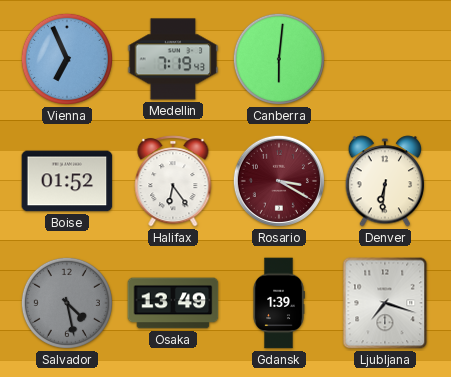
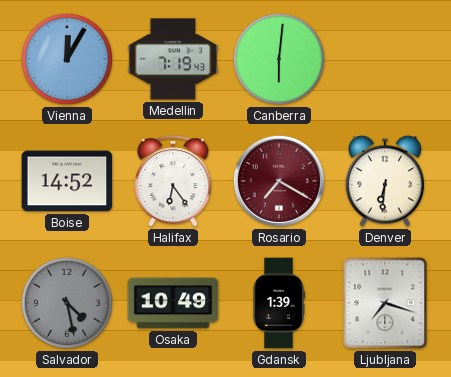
Vienna: 6:56 -> 12:05
Boise: 01:52 -> 14:52
Rosario: 3:20 -> 7:20
Osaka: 13:49 -> 10:49
